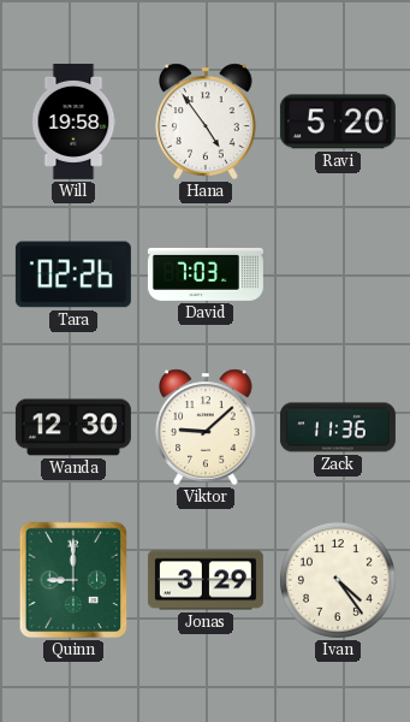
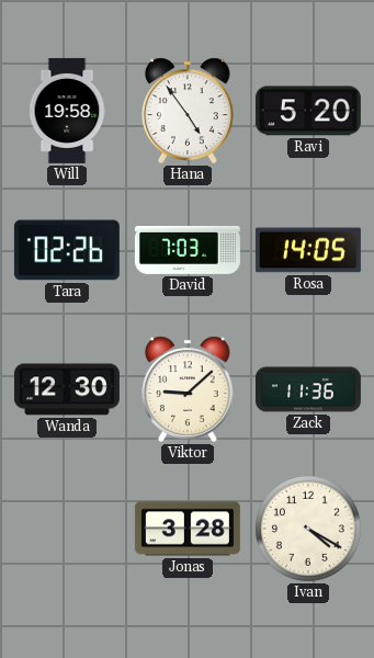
Rosa: none -> 14:05
Quinn: 9:00 -> none
Jonas: 3:29 -> 3:28
Ivan: 4:24 -> 4:20
